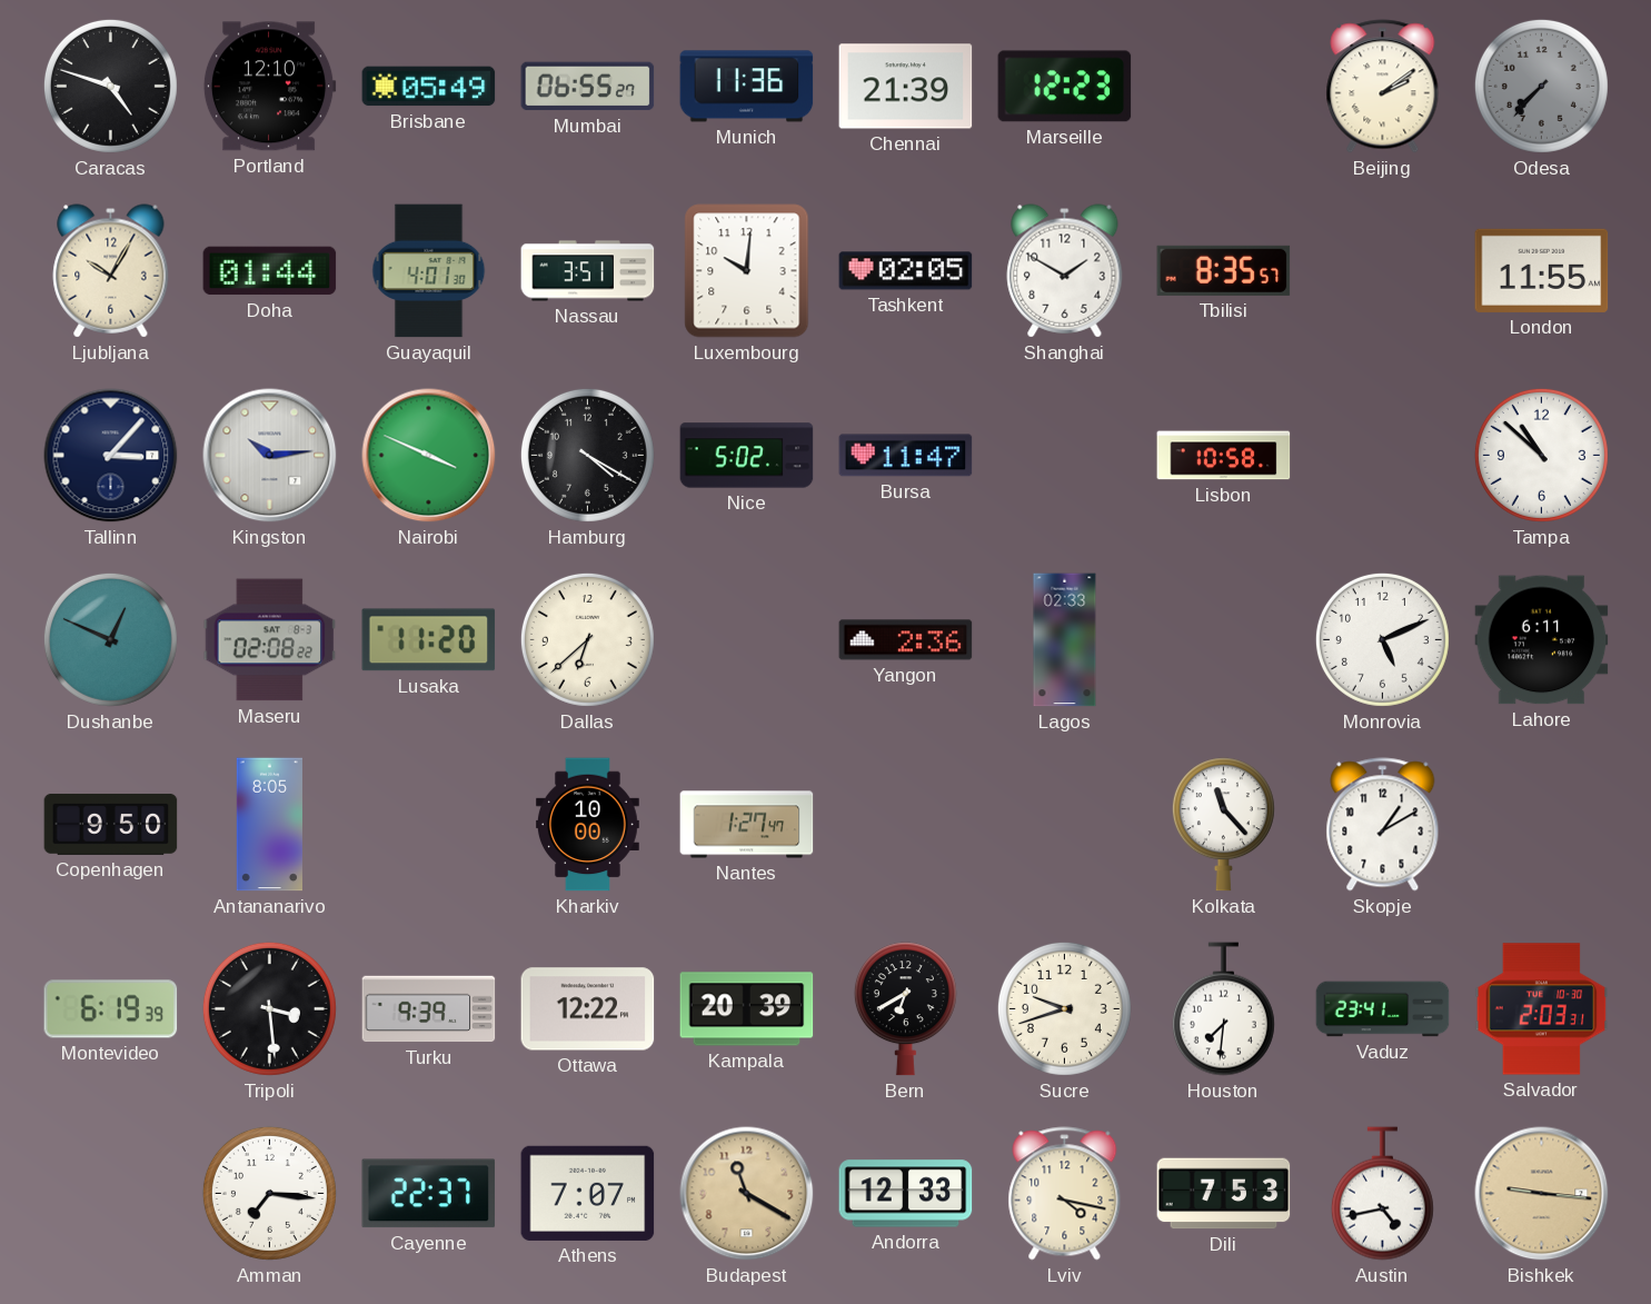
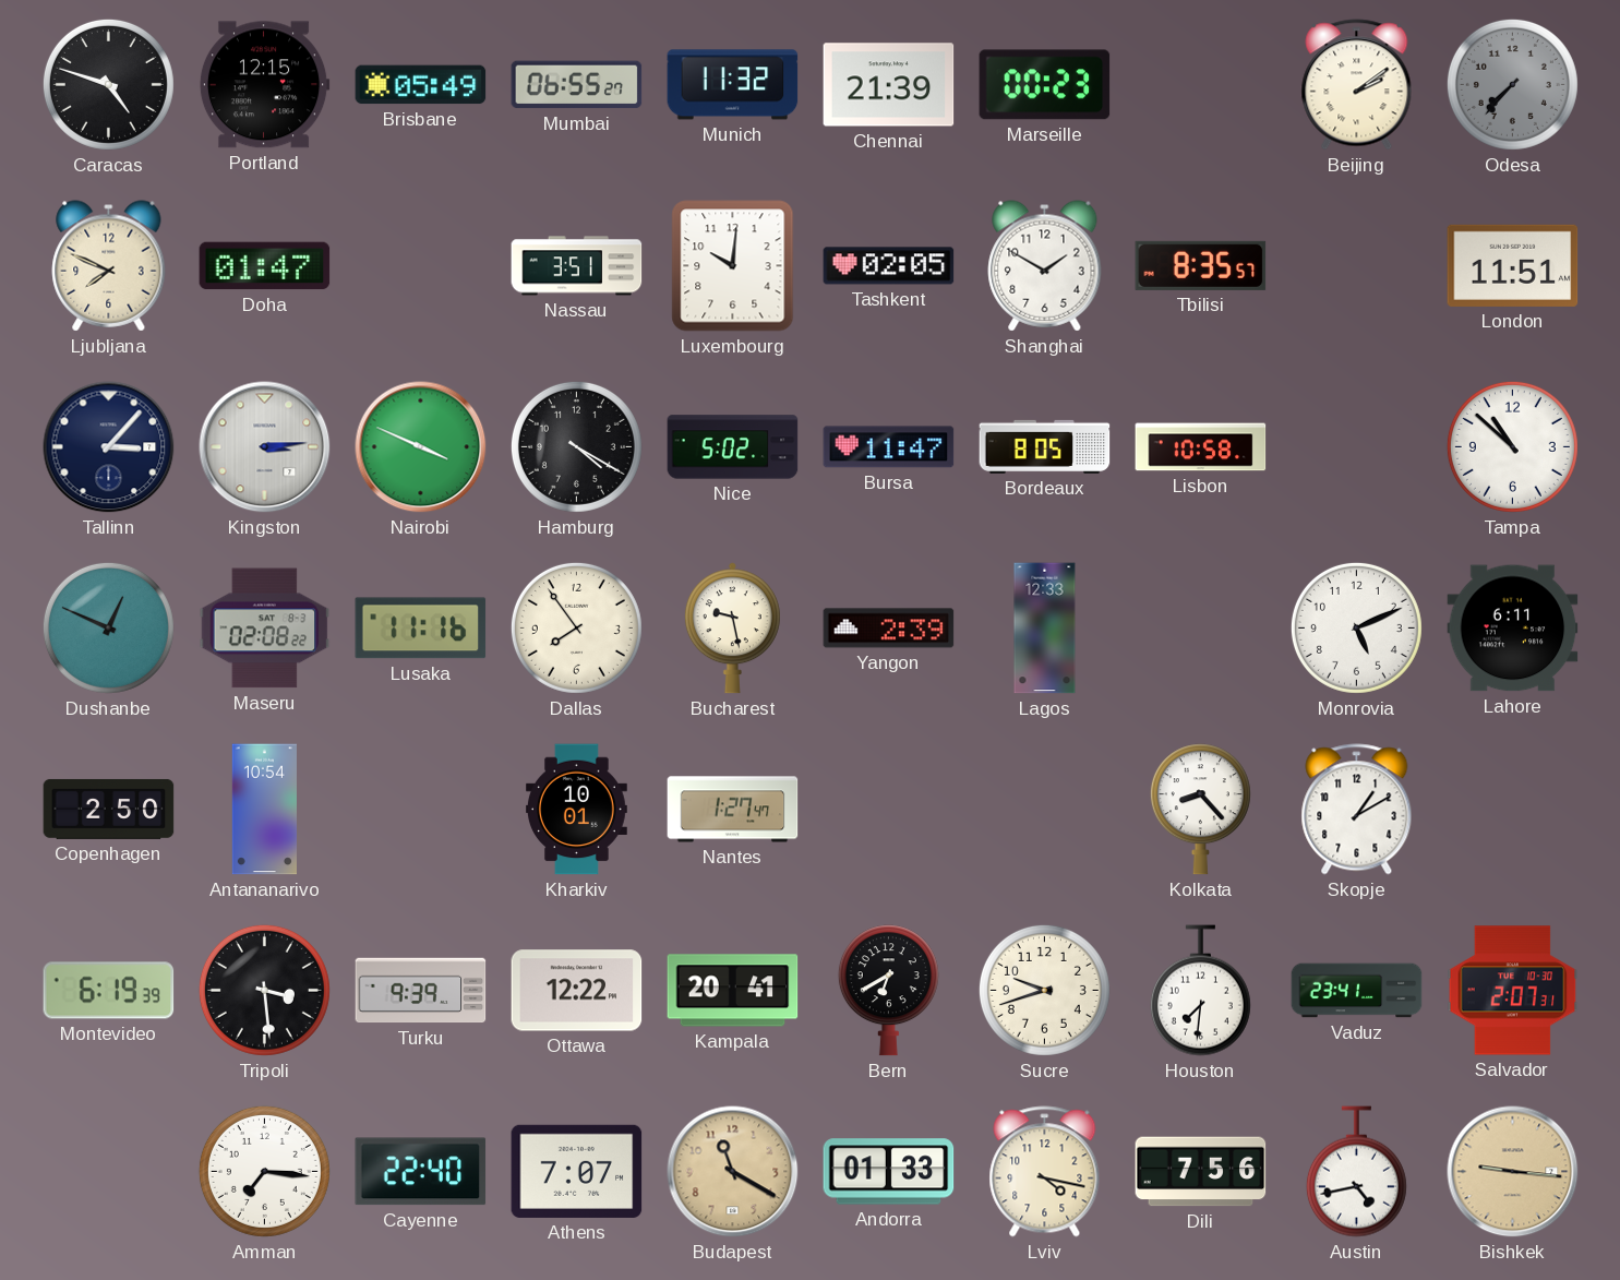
Portland: 12:10 -> 12:15
Munich: 11:36 -> 11:32
Marseille: 12:23 -> 00:23
Ljubljana: 10:05 -> 7:49
Doha: 01:44 -> 01:47
Guayaquil: 4:01 -> none
London: 11:55 -> 11:51
Kingston: 10:14 -> 3:14
Bordeaux: none -> 8:05
Lusaka: 11:20 -> 11:16
Dallas: 6:38 -> 7:54
Bucharest: none -> 9:28
Yangon: 2:36 -> 2:39
Lagos: 02:33 -> 12:33
Copenhagen: 9:50 -> 2:50
Antananarivo: 8:05 -> 10:54
Kharkiv: 10:00 -> 10:01
Kolkata: 11:23 -> 8:23
Kampala: 20:39 -> 20:41
Salvador: 2:03 -> 2:07
Cayenne: 22:37 -> 22:40
Andorra: 12:33 -> 01:33
Dili: 7:53 -> 7:56
